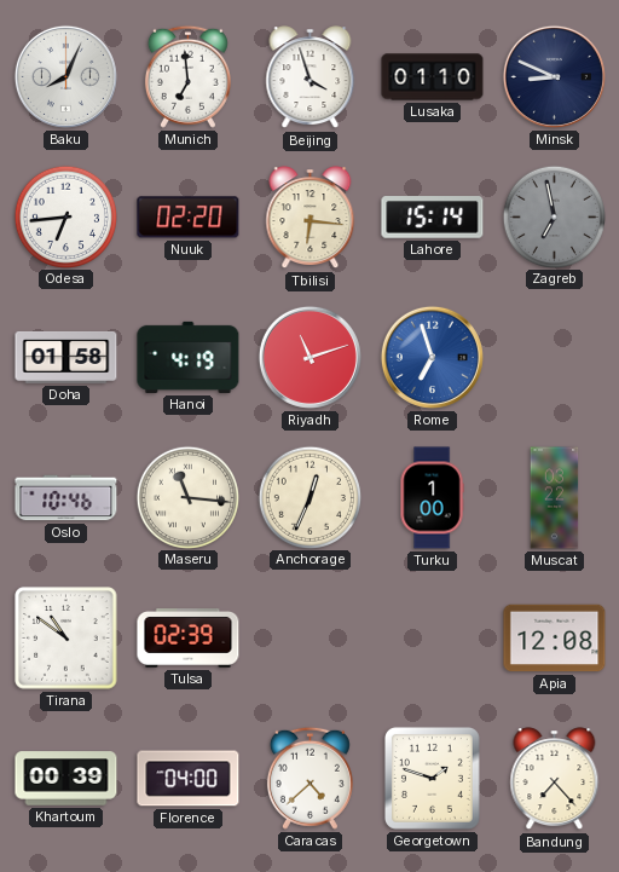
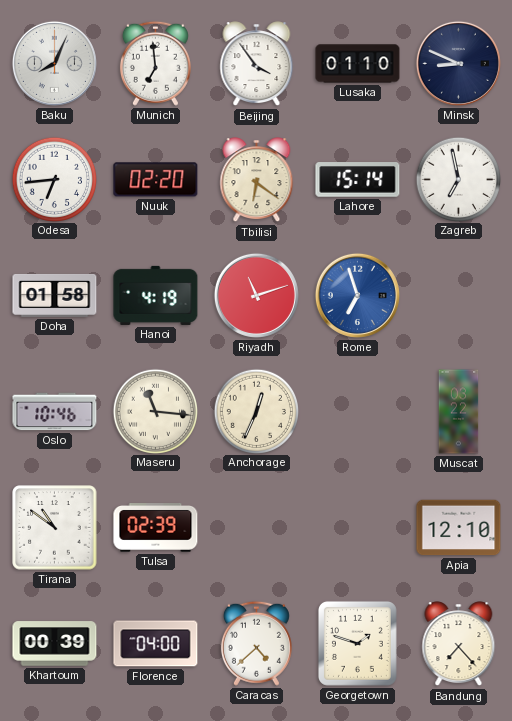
Beijing: 3:57 -> 3:54
Tbilisi: 6:16 -> 6:21
Zagreb dial: grey -> white
Turku: 1:00 -> none
Apia: 12:08 -> 12:10
